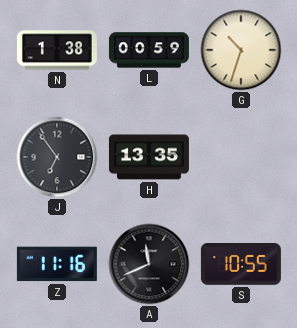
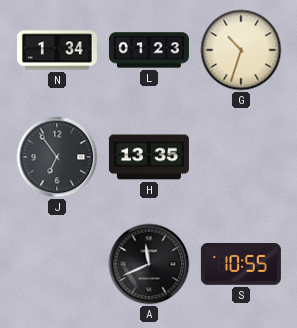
N: 1:38 -> 1:34
L: 00:59 -> 01:23
Z: 11:16 -> none
